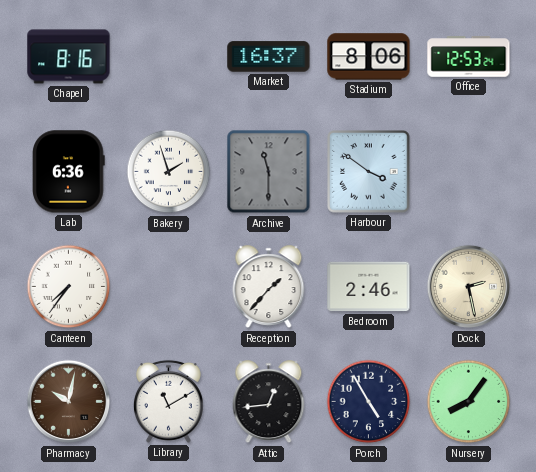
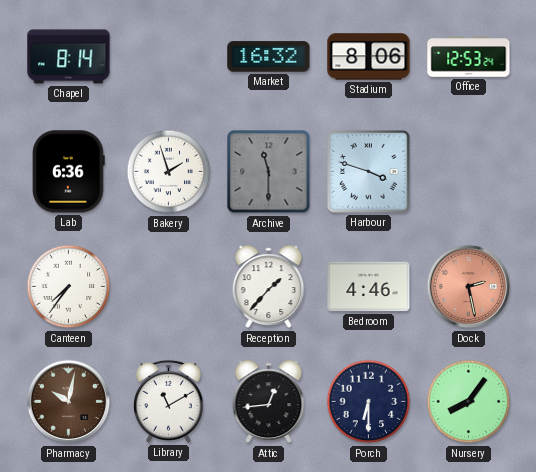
Chapel: 8:16 -> 8:14
Market: 16:37 -> 16:32
Harbour: 3:51 -> 3:48
Bedroom: 2:46 -> 4:46
Dock dial: cream -> salmon
Porch: 4:55 -> 6:30
